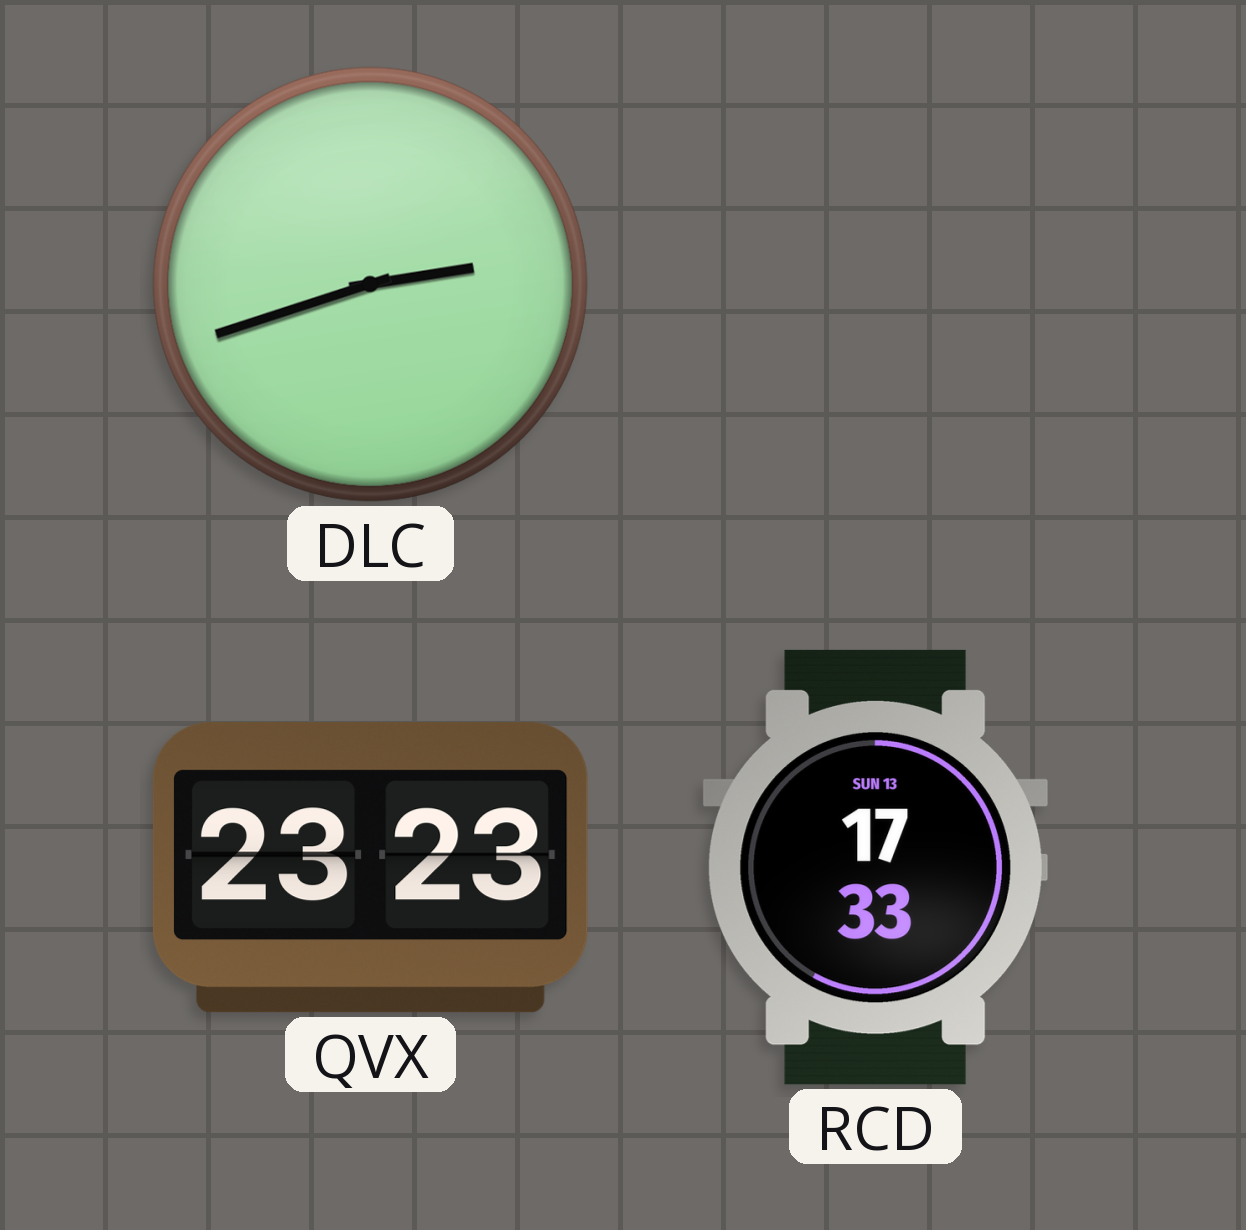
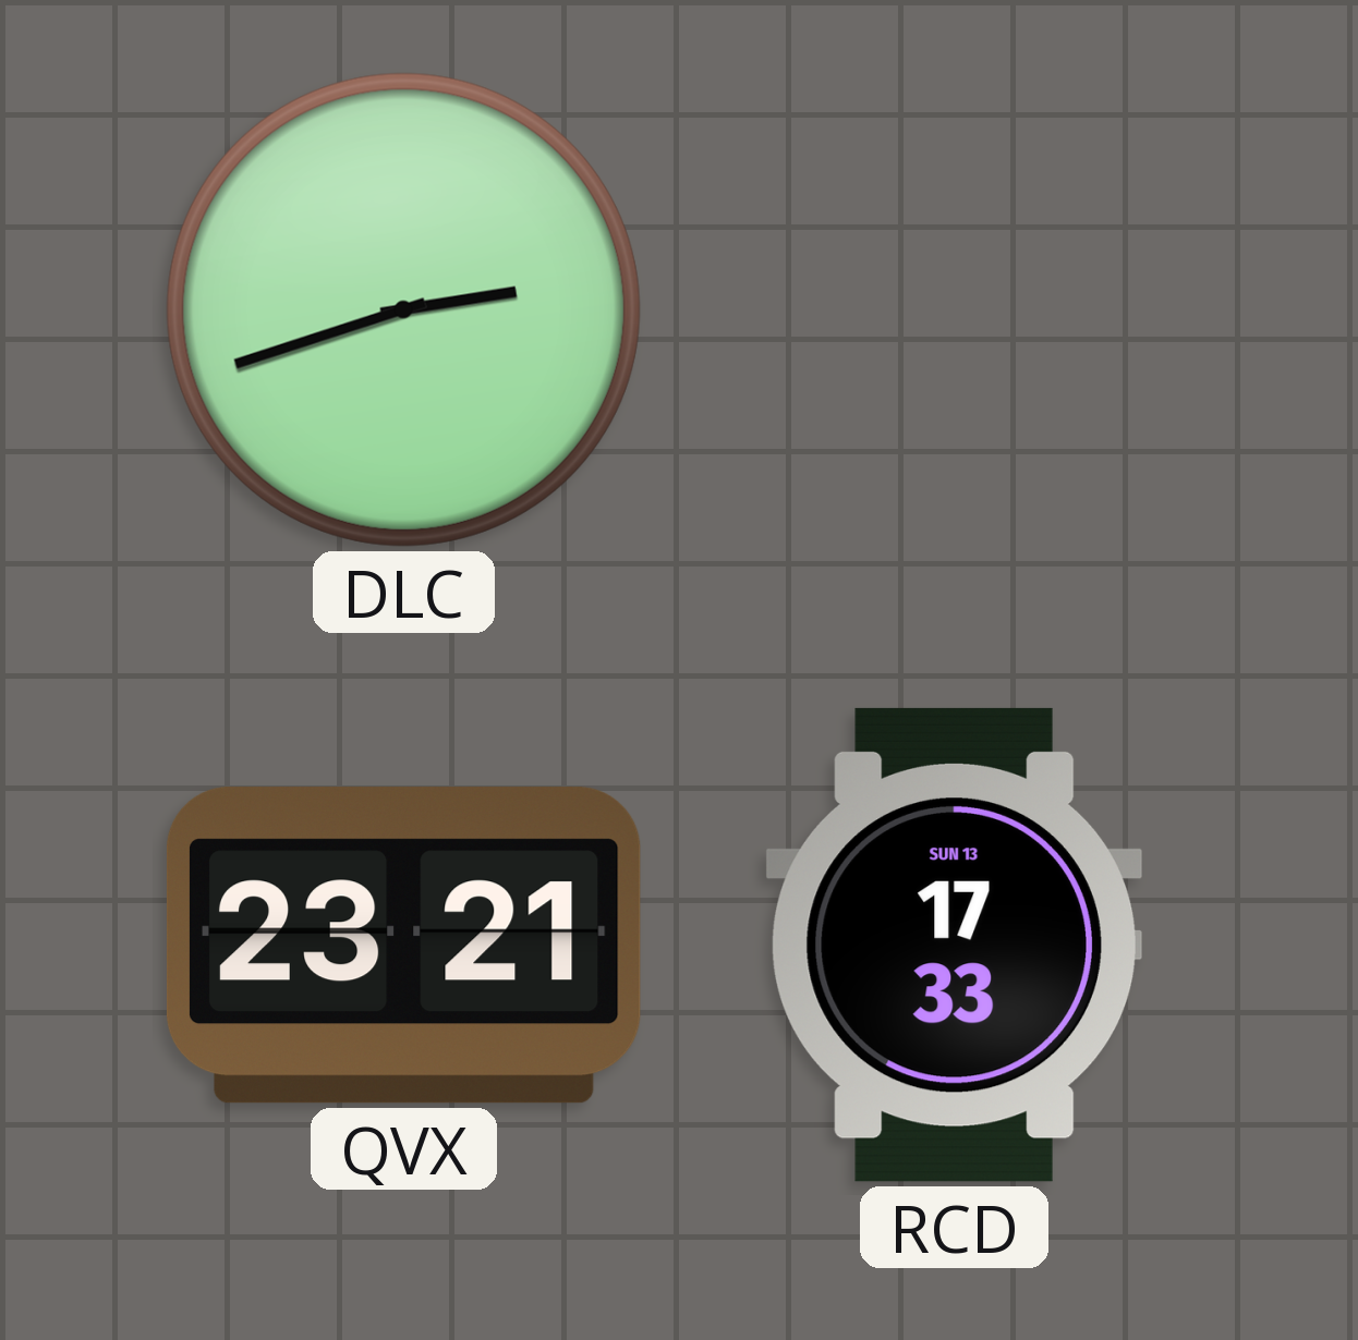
QVX: 23:23 -> 23:21
